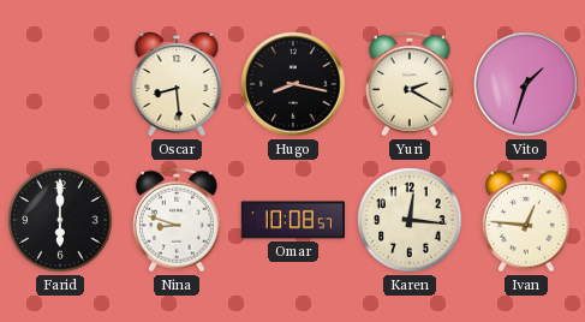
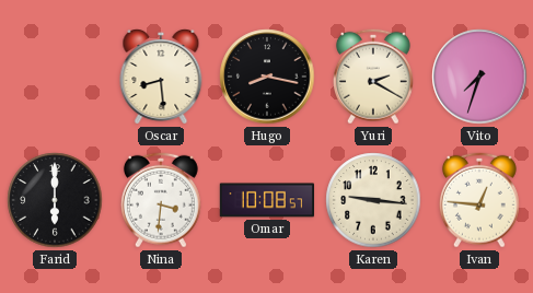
Vito: 1:33 -> 7:33
Nina: 8:48 -> 3:31
Karen: 12:16 -> 9:16
